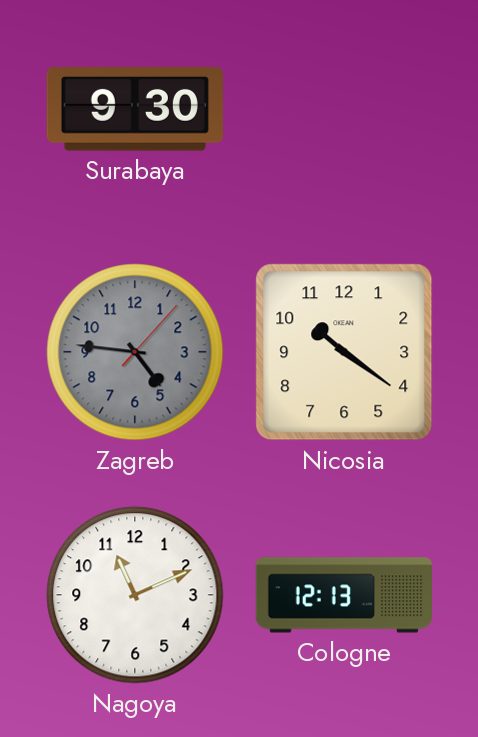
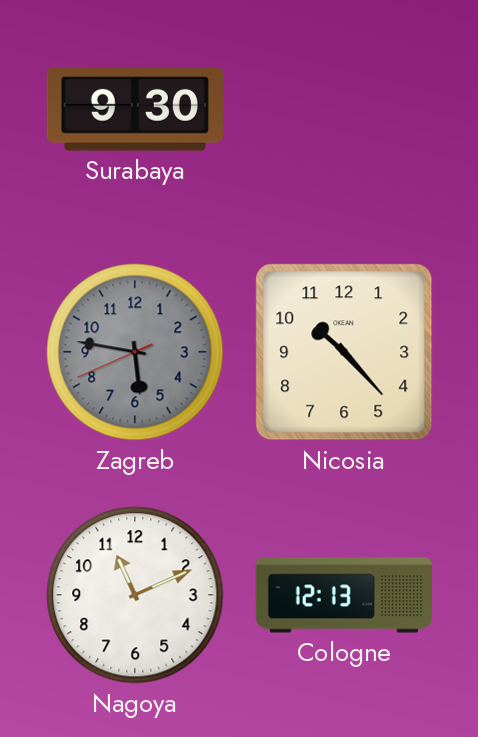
Zagreb: 4:46 -> 5:46
Nicosia: 10:21 -> 10:23
